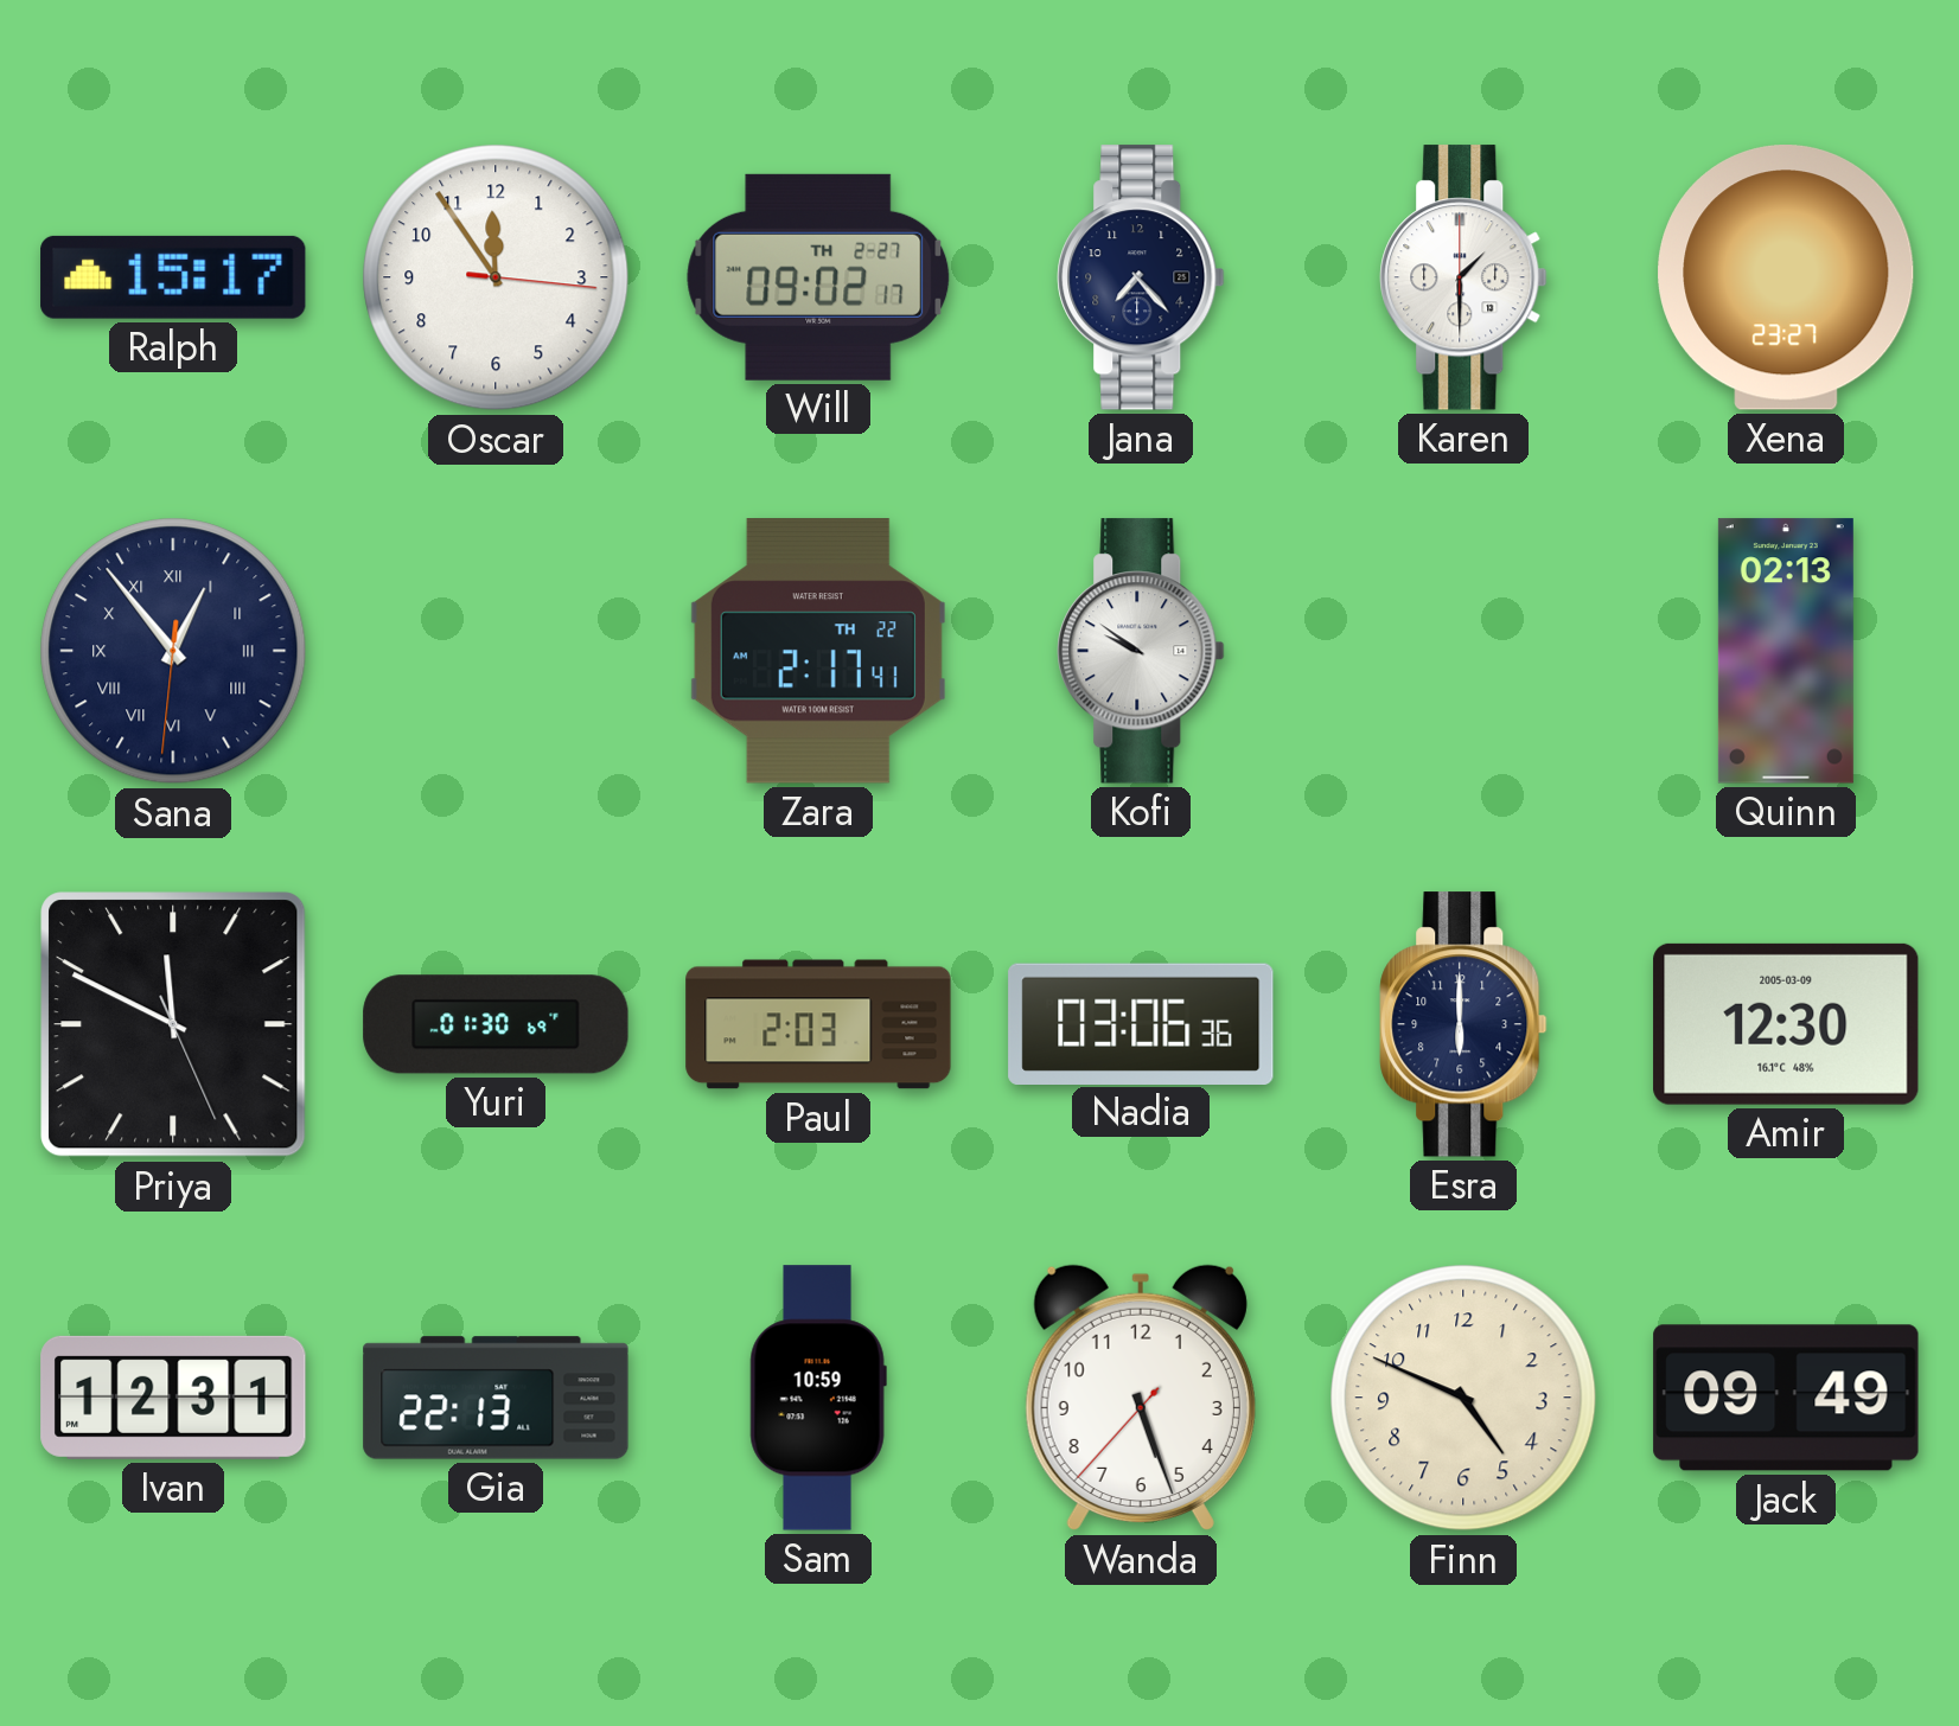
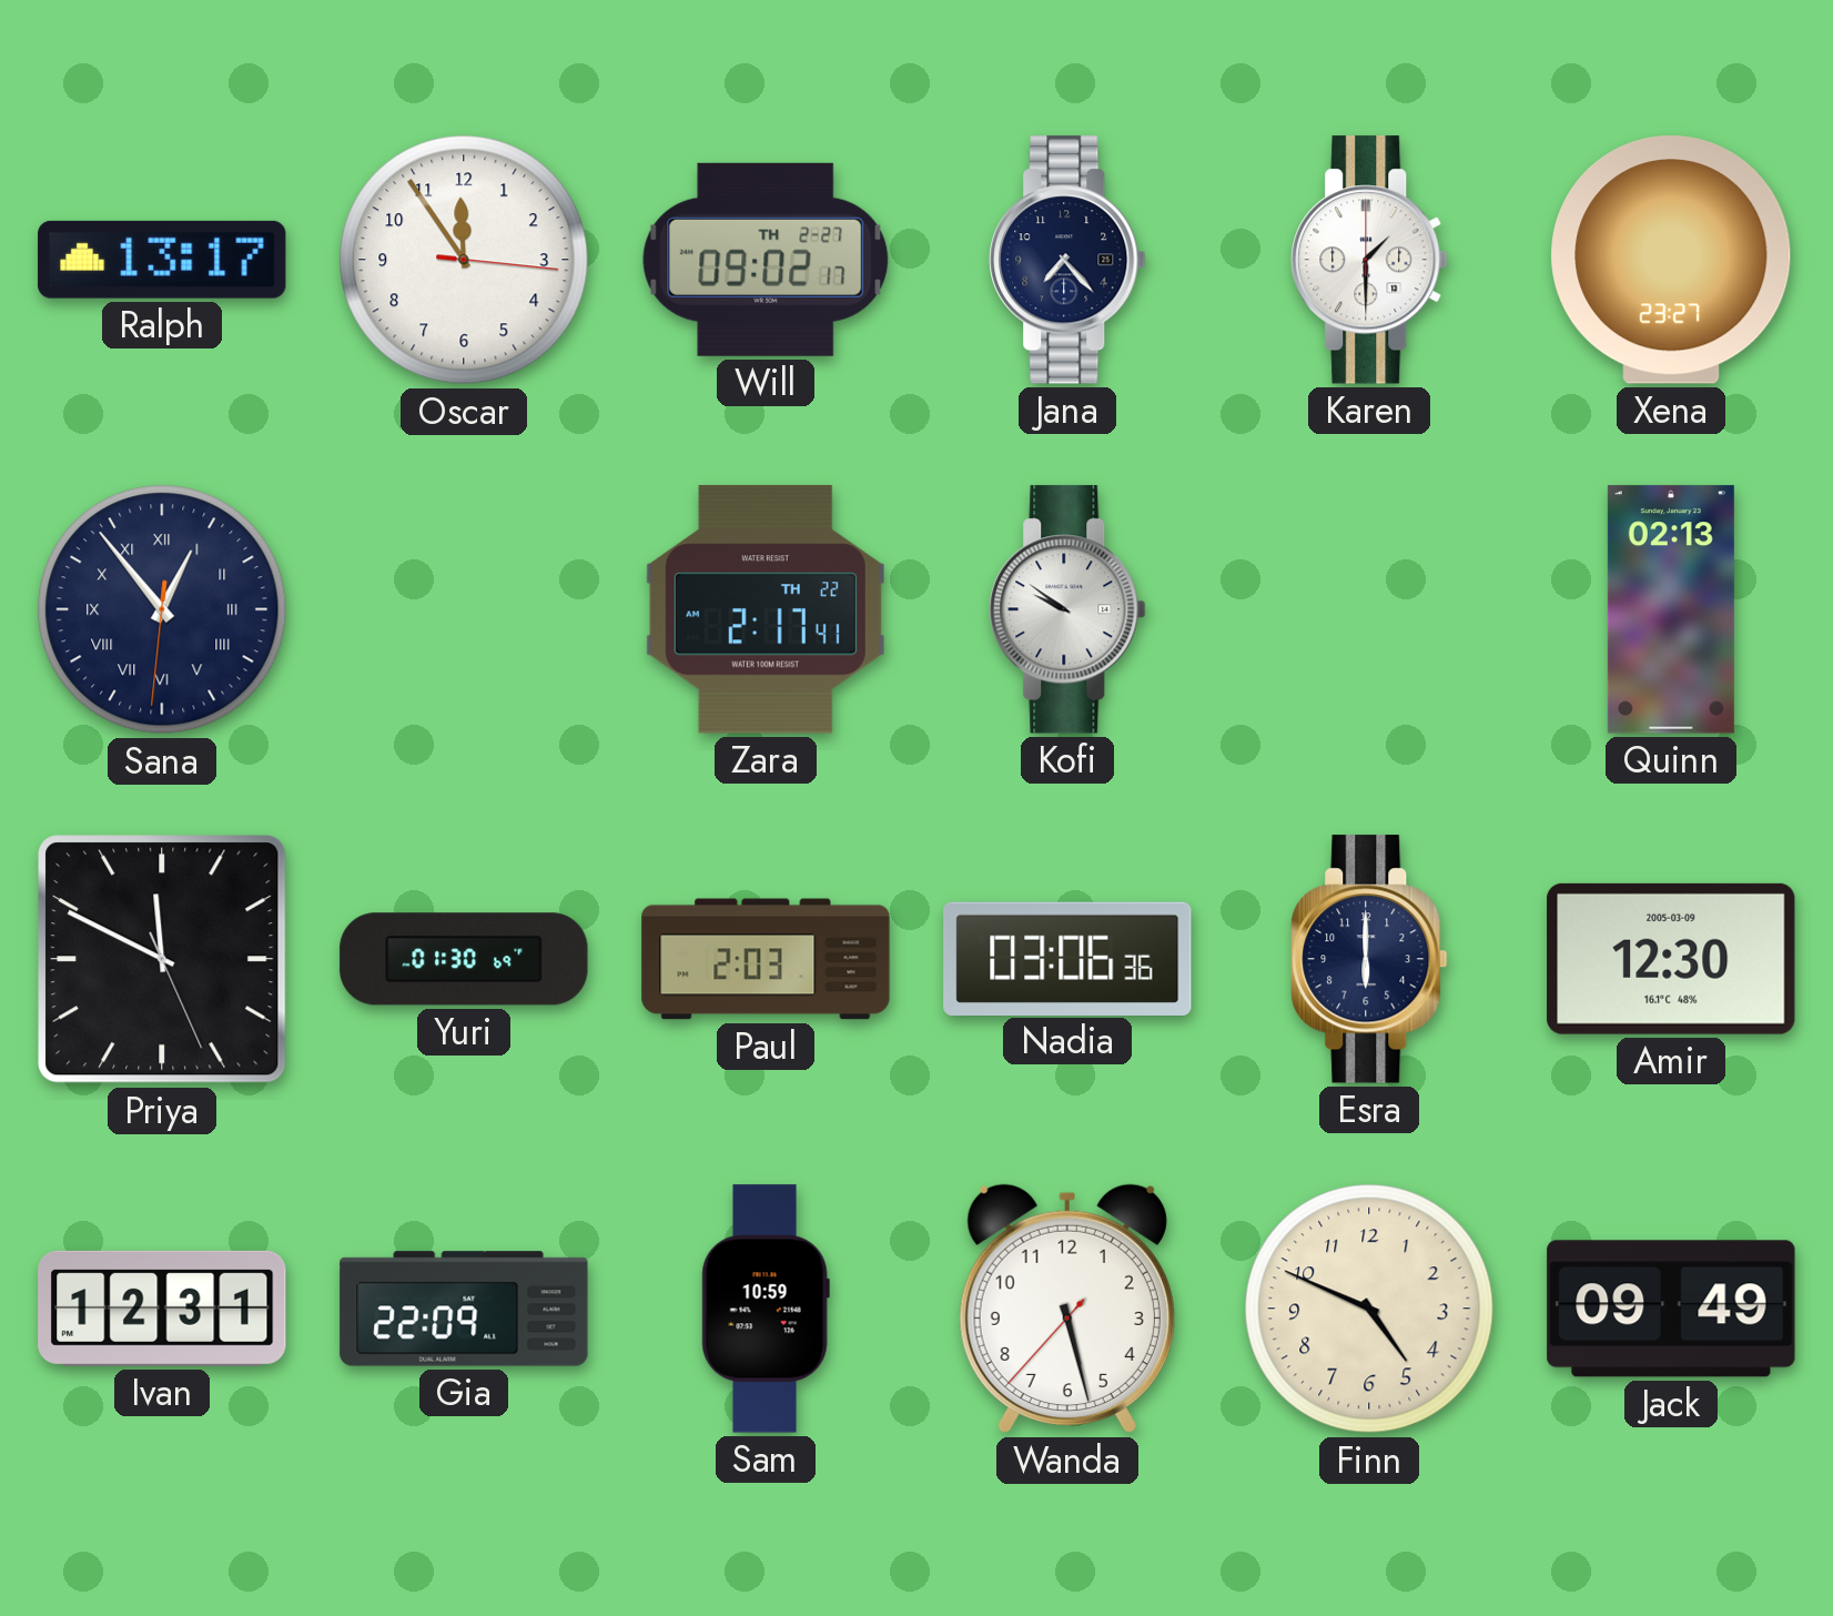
Ralph: 15:17 -> 13:17
Gia: 22:13 -> 22:09
Wanda: 5:26 -> 5:27
